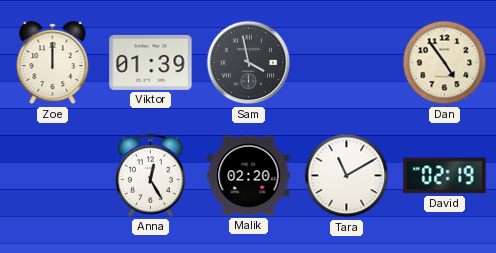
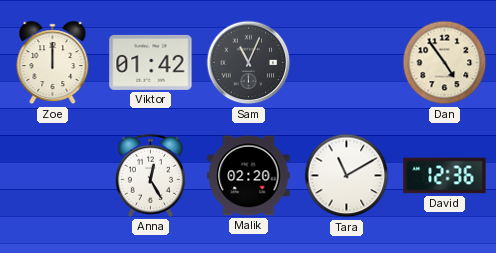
Viktor: 01:39 -> 01:42
Sam: 3:58 -> 11:04
David: 02:19 -> 12:36
